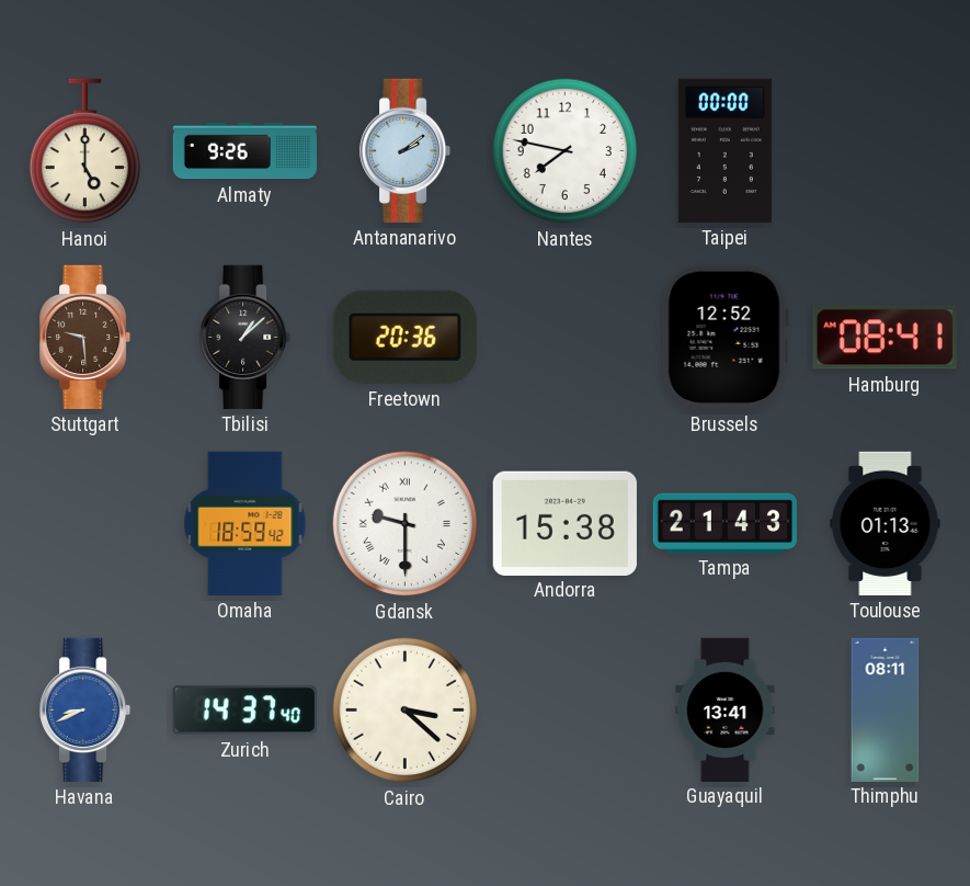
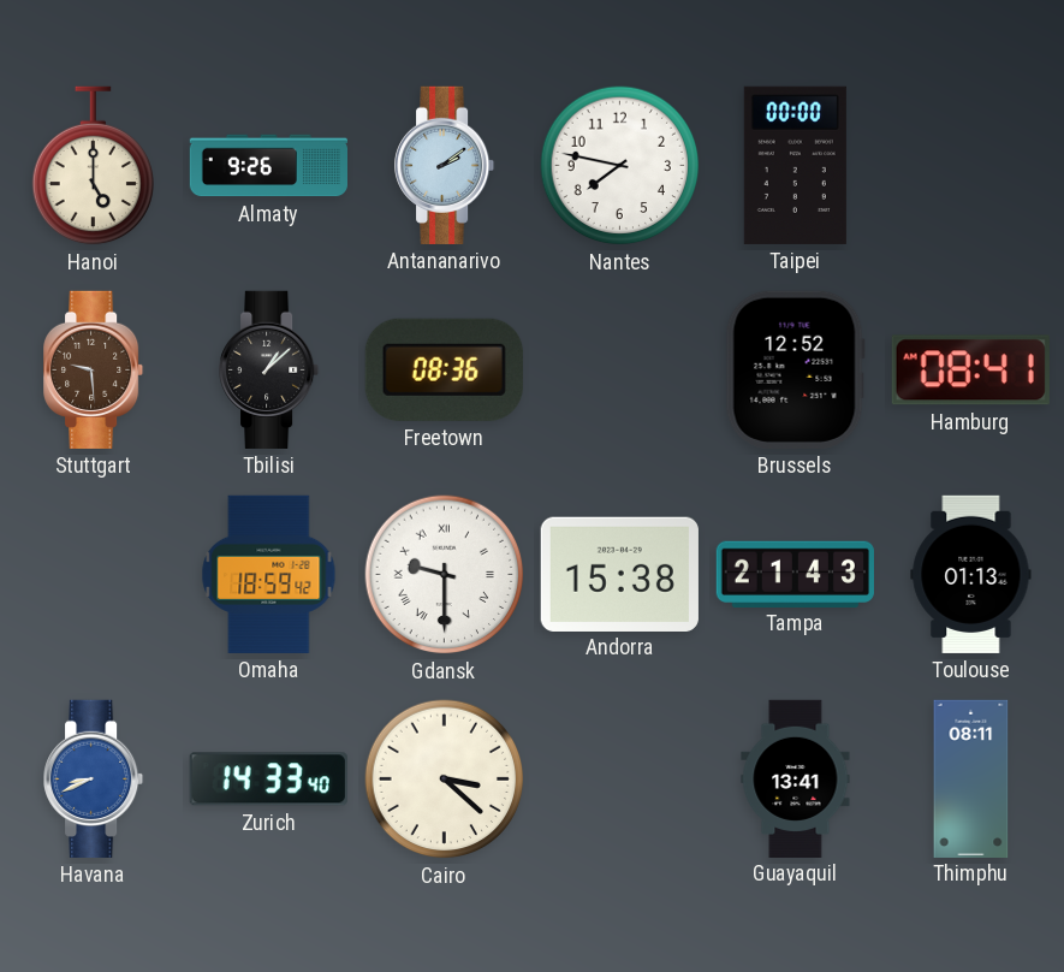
Freetown: 20:36 -> 08:36
Zurich: 14:37 -> 14:33
